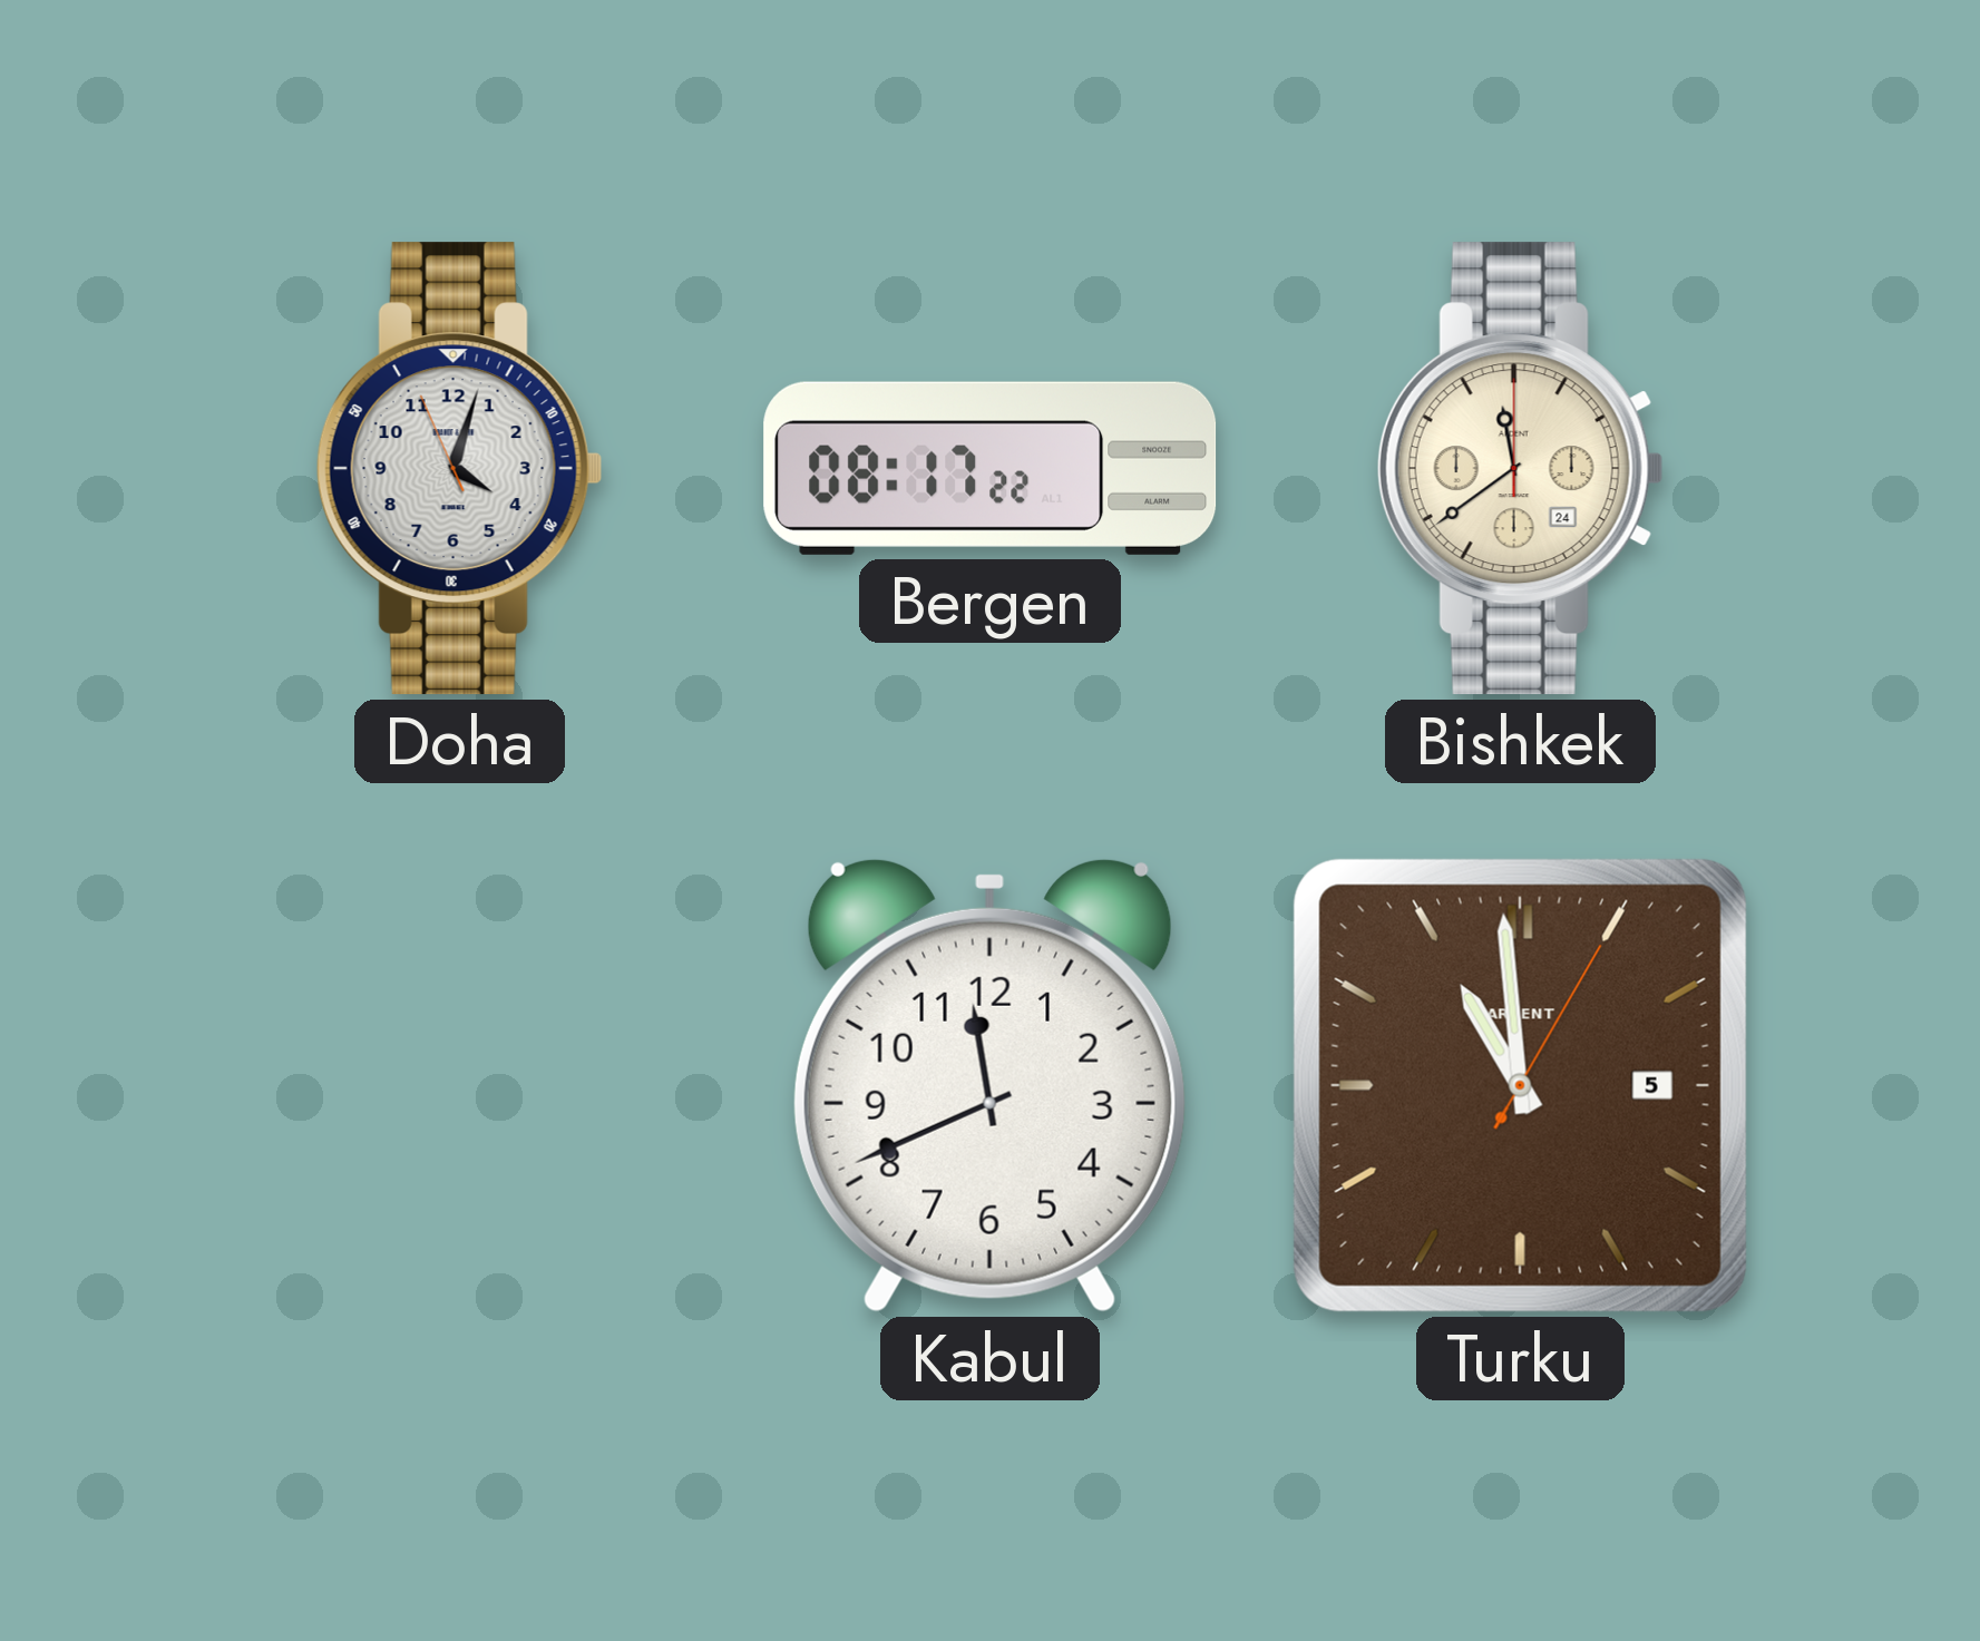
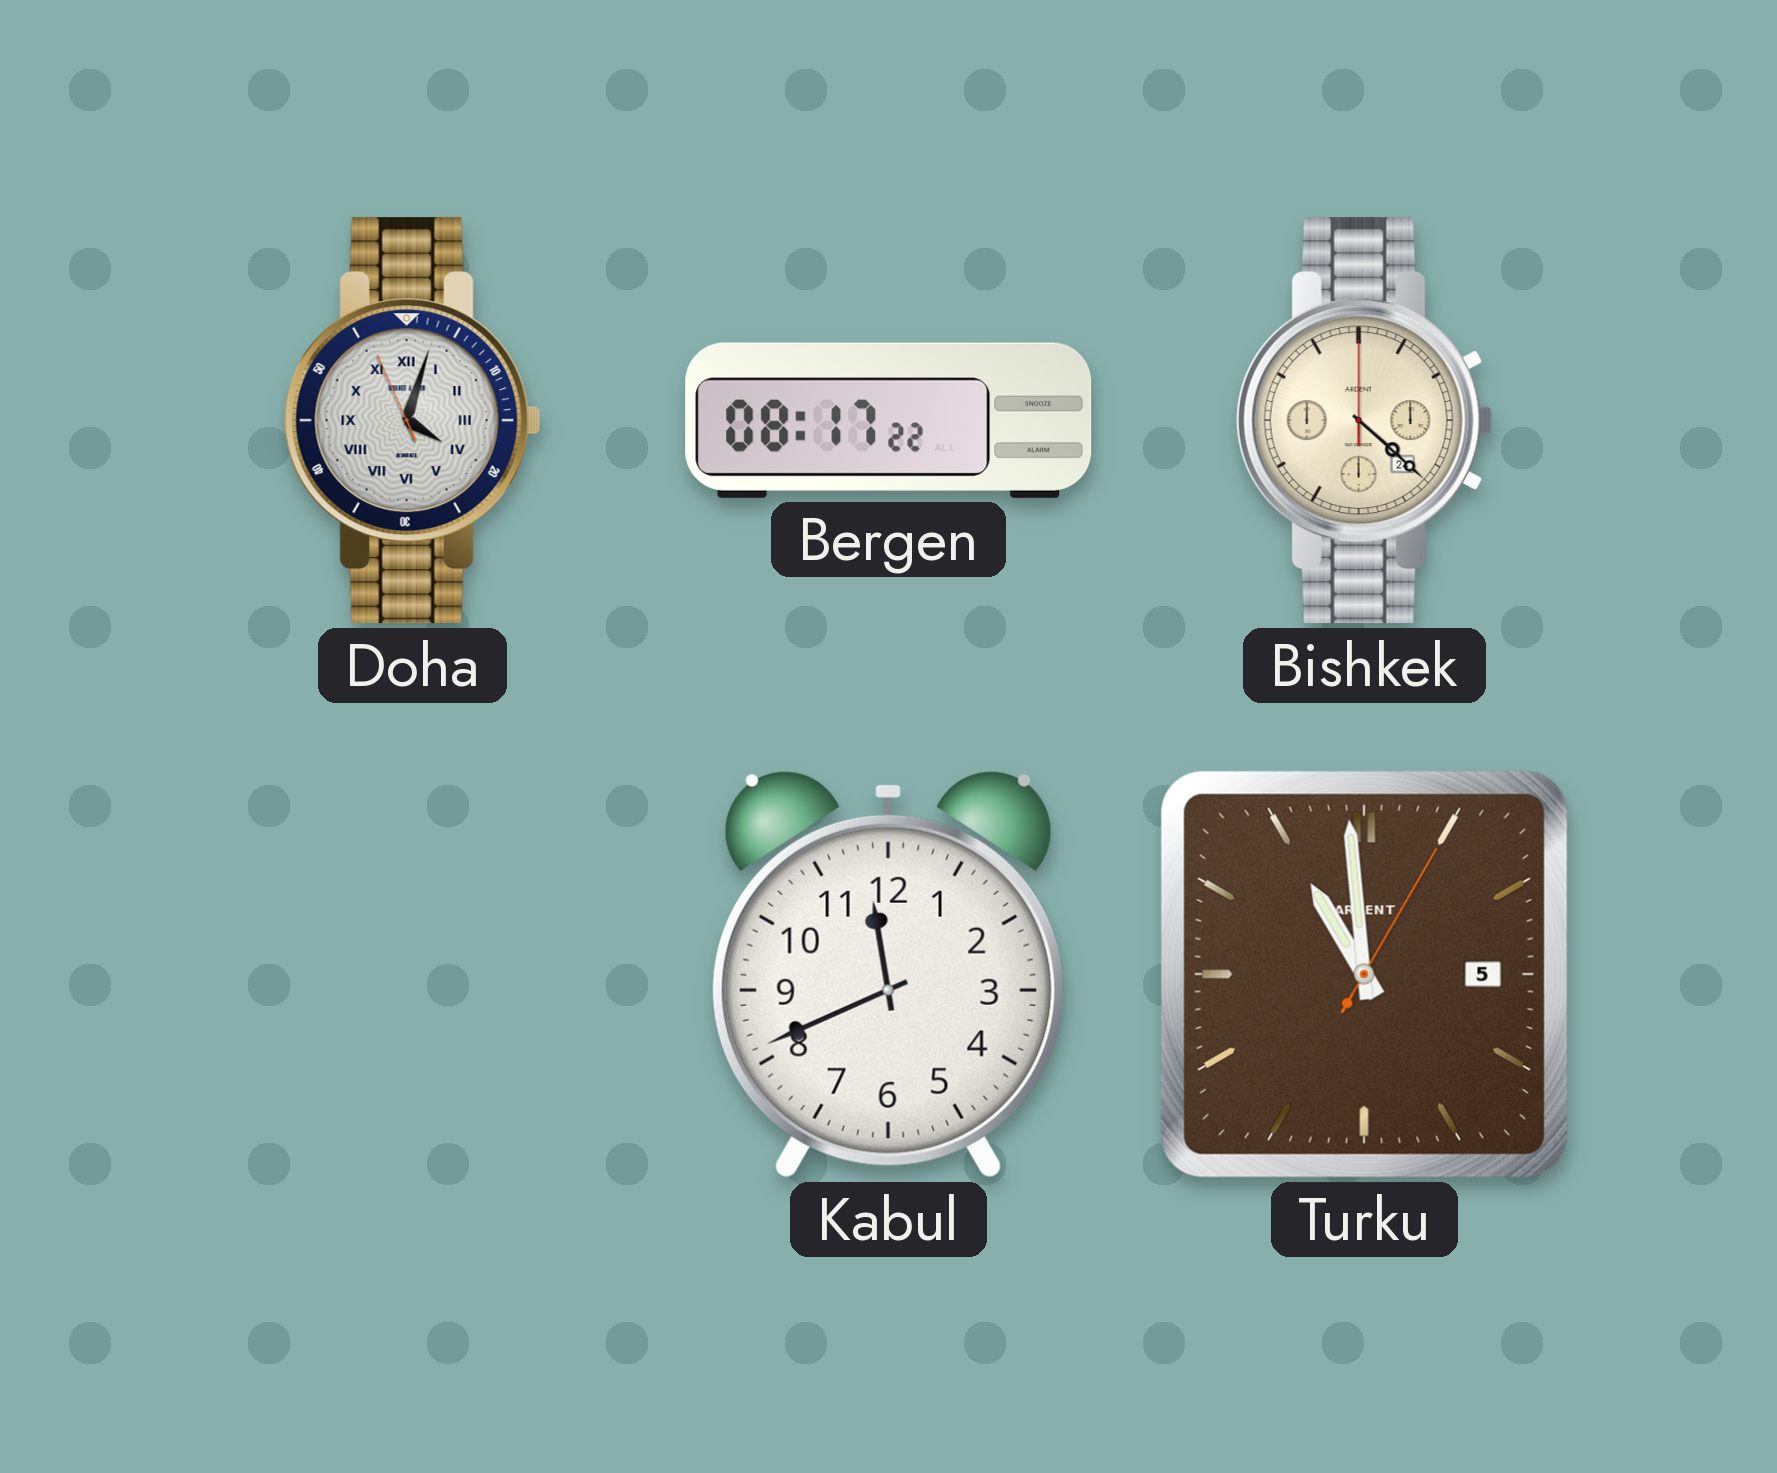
Doha numerals: Arabic -> Roman
Bishkek: 11:39 -> 4:22
